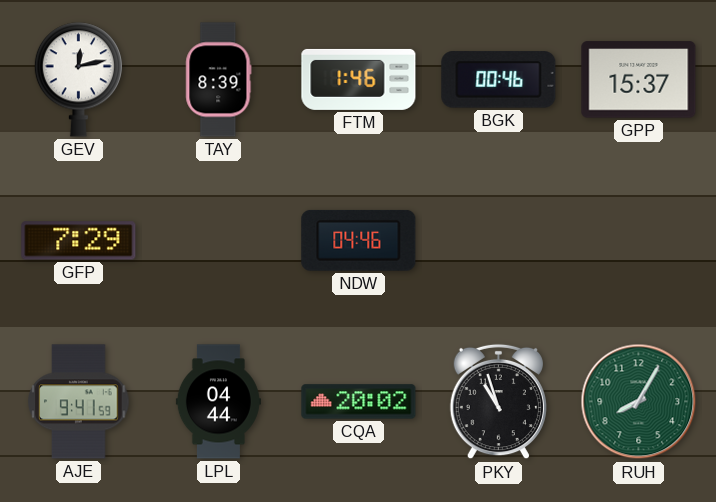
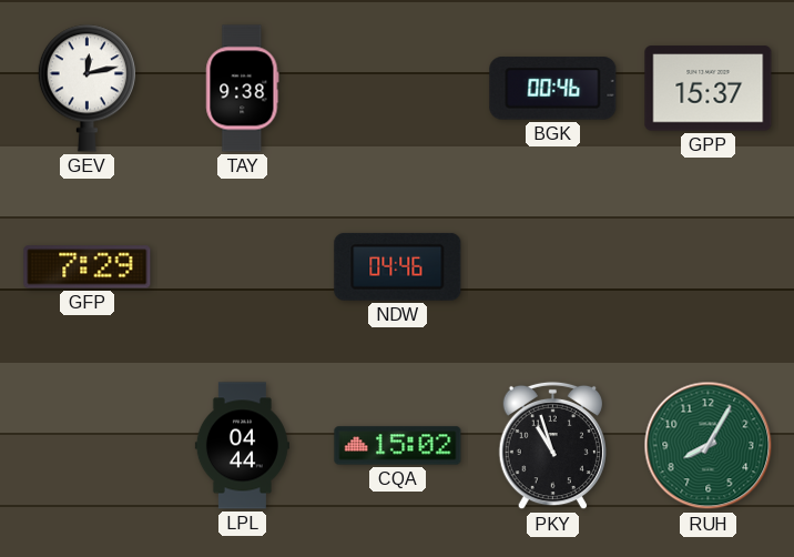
TAY: 8:39 -> 9:38
FTM: 1:46 -> none
AJE: 9:41 -> none
CQA: 20:02 -> 15:02
